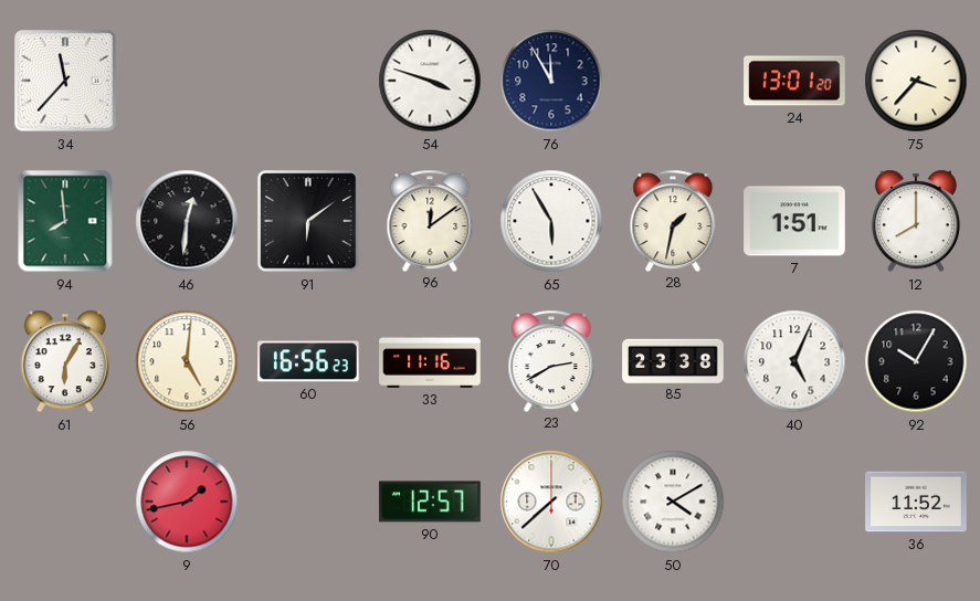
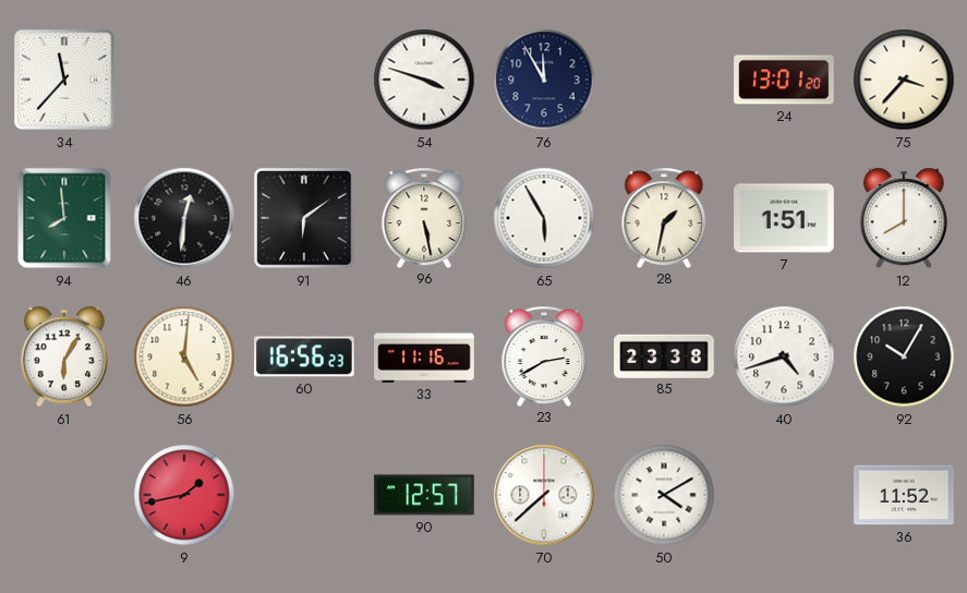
96: 12:09 -> 5:28
40: 5:04 -> 4:42
